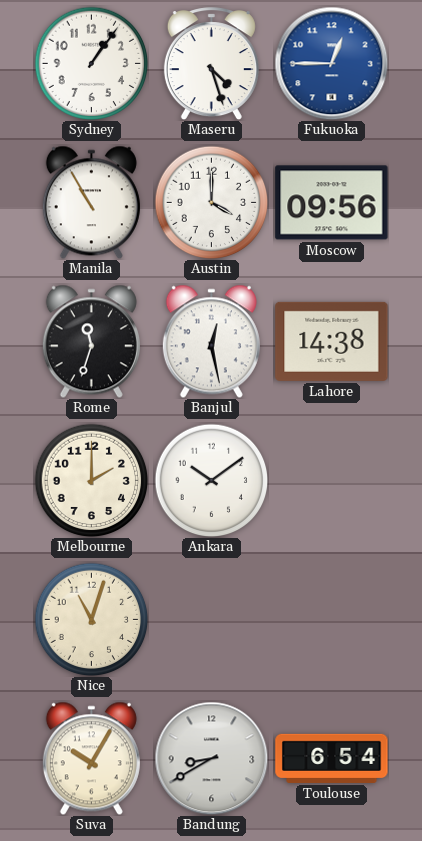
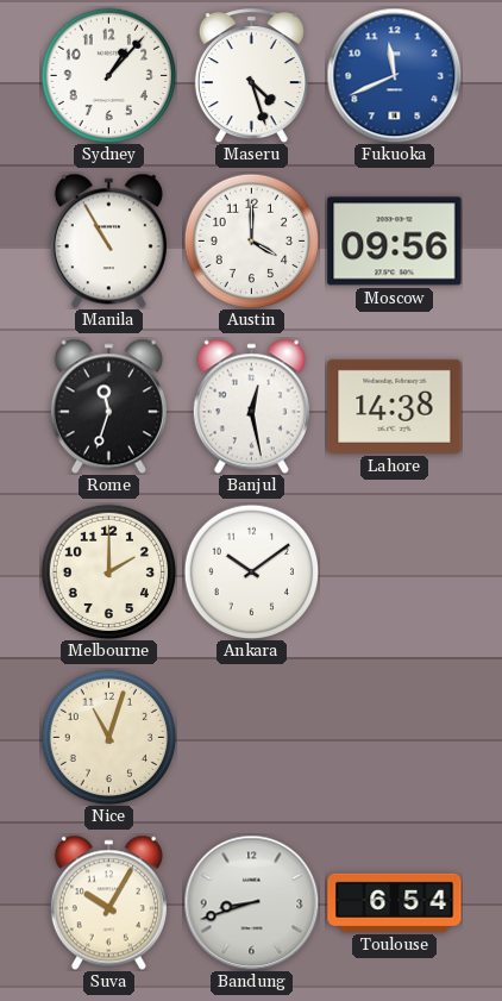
Sydney: 1:06 -> 1:07
Fukuoka: 12:45 -> 11:41
Bandung: 8:40 -> 8:42
